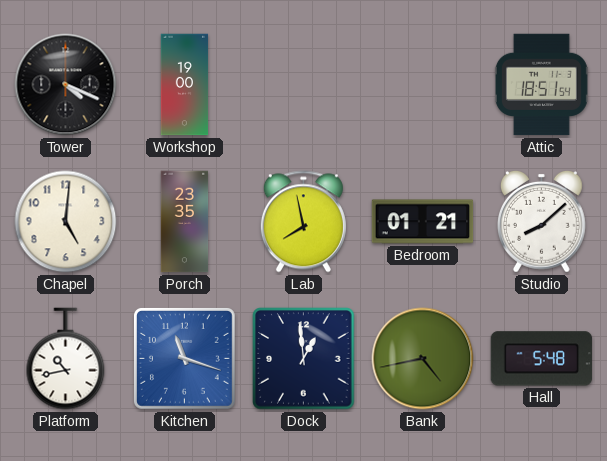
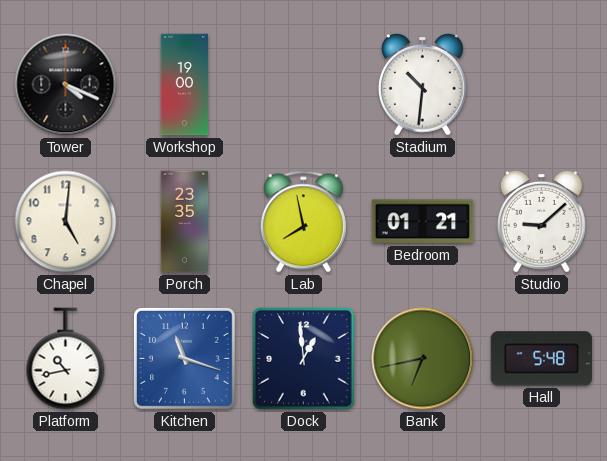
Stadium: none -> 10:31
Attic: 18:51 -> none
Studio: 8:08 -> 9:08
Bank: 4:43 -> 6:43
